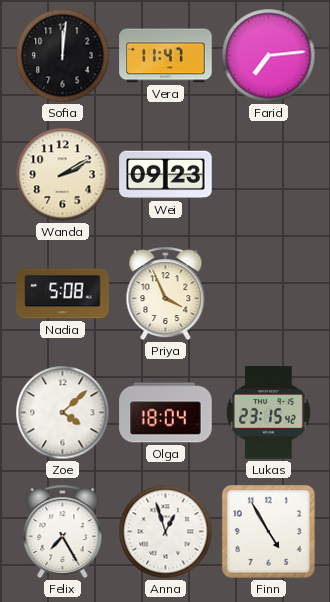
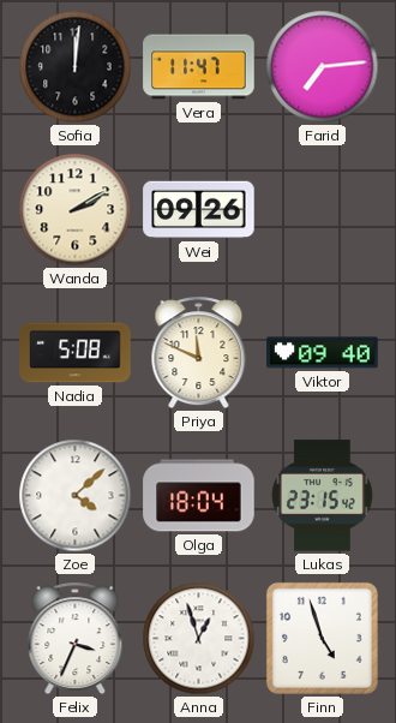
Wei: 09:23 -> 09:26
Priya: 3:56 -> 11:49
Viktor: none -> 09:40
Felix: 7:25 -> 3:34
Finn: 4:55 -> 4:57
